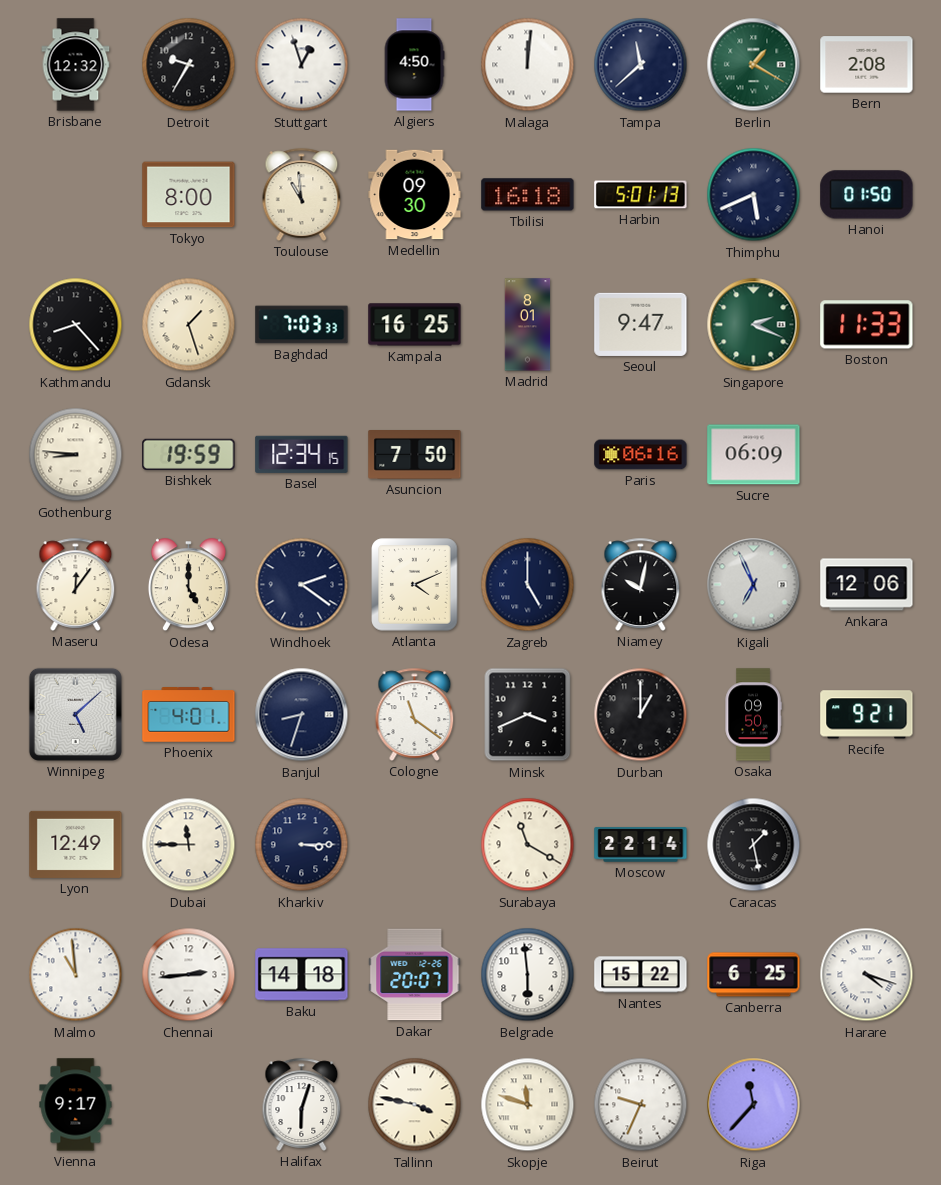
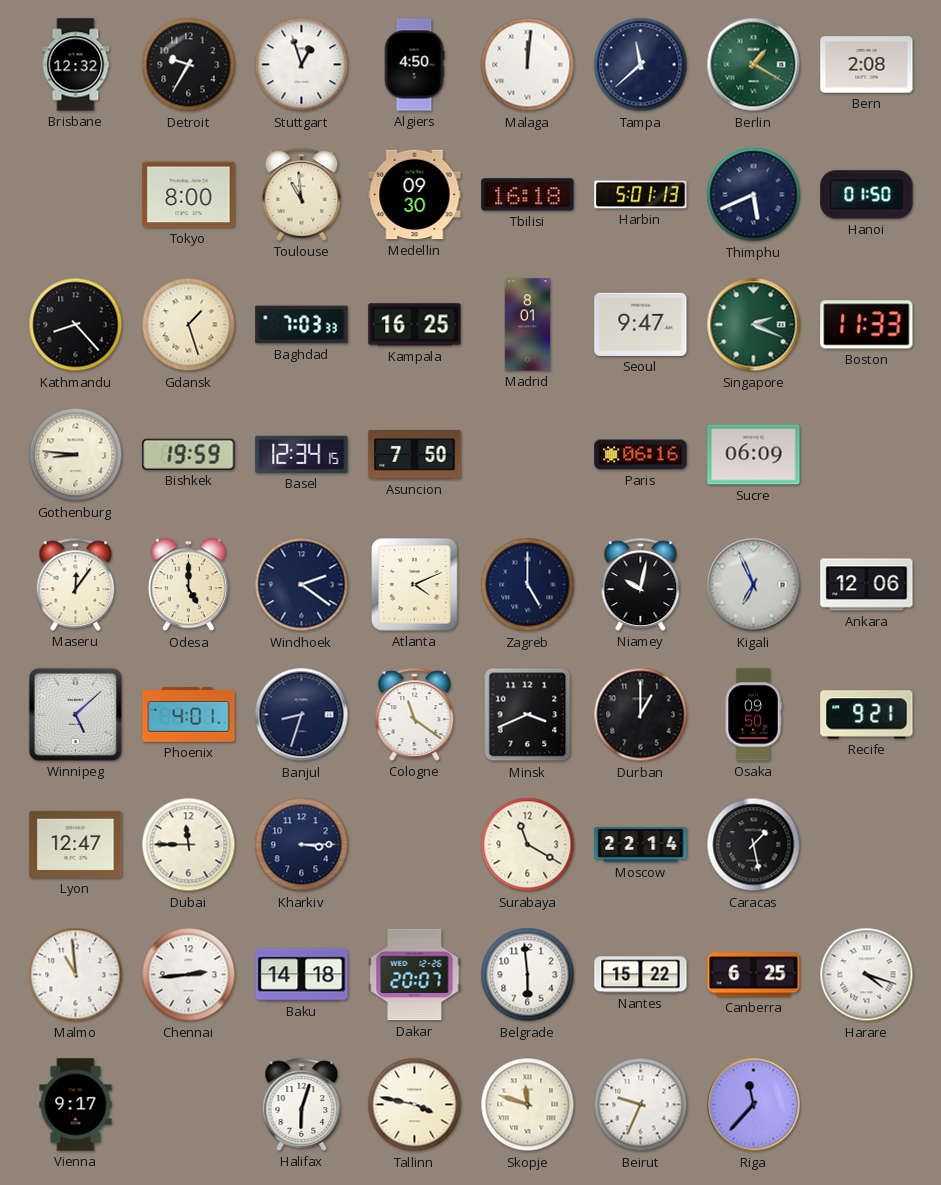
Lyon: 12:49 -> 12:47
